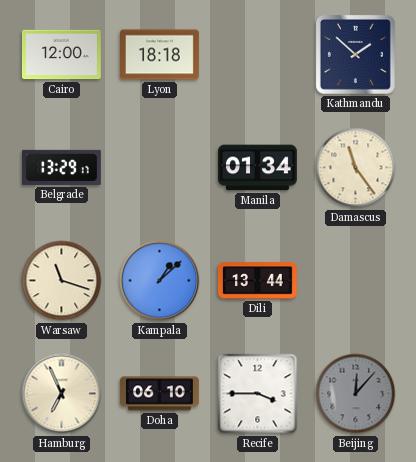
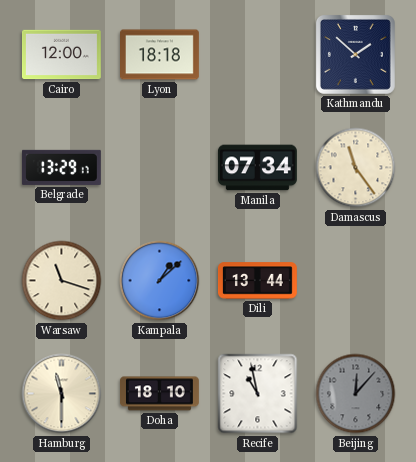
Manila: 01:34 -> 07:34
Hamburg: 6:56 -> 11:30
Doha: 06:10 -> 18:10
Recife: 3:45 -> 10:58
